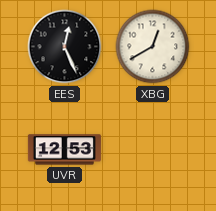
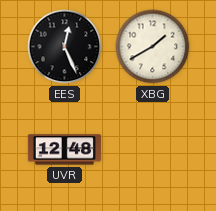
XBG: 12:40 -> 1:40
UVR: 12:53 -> 12:48
